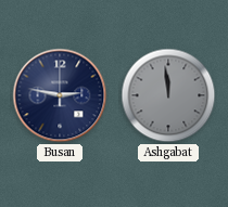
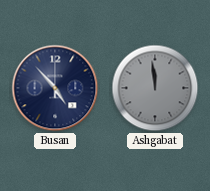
Busan: 2:47 -> 4:53
